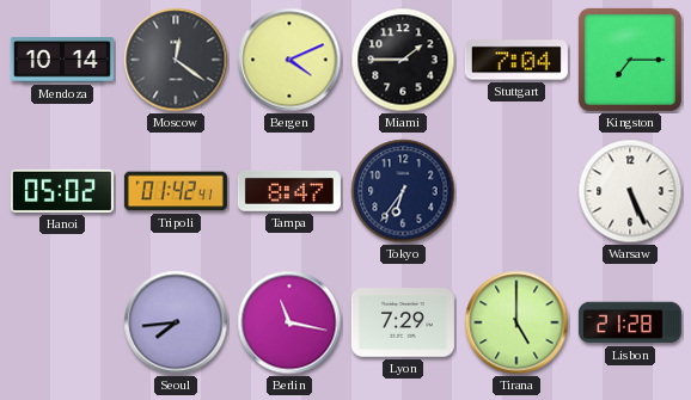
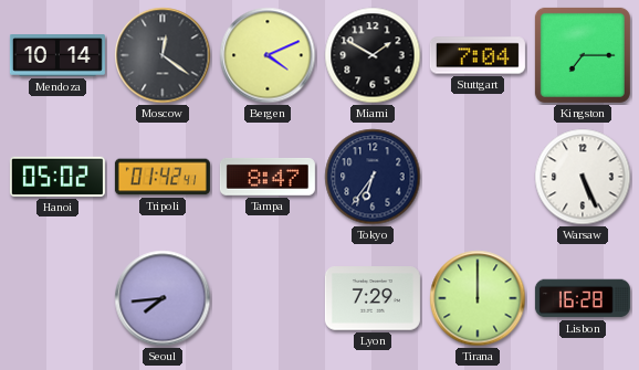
Miami: 1:45 -> 1:50
Berlin: 11:17 -> none
Tirana: 5:00 -> 12:00
Lisbon: 21:28 -> 16:28
